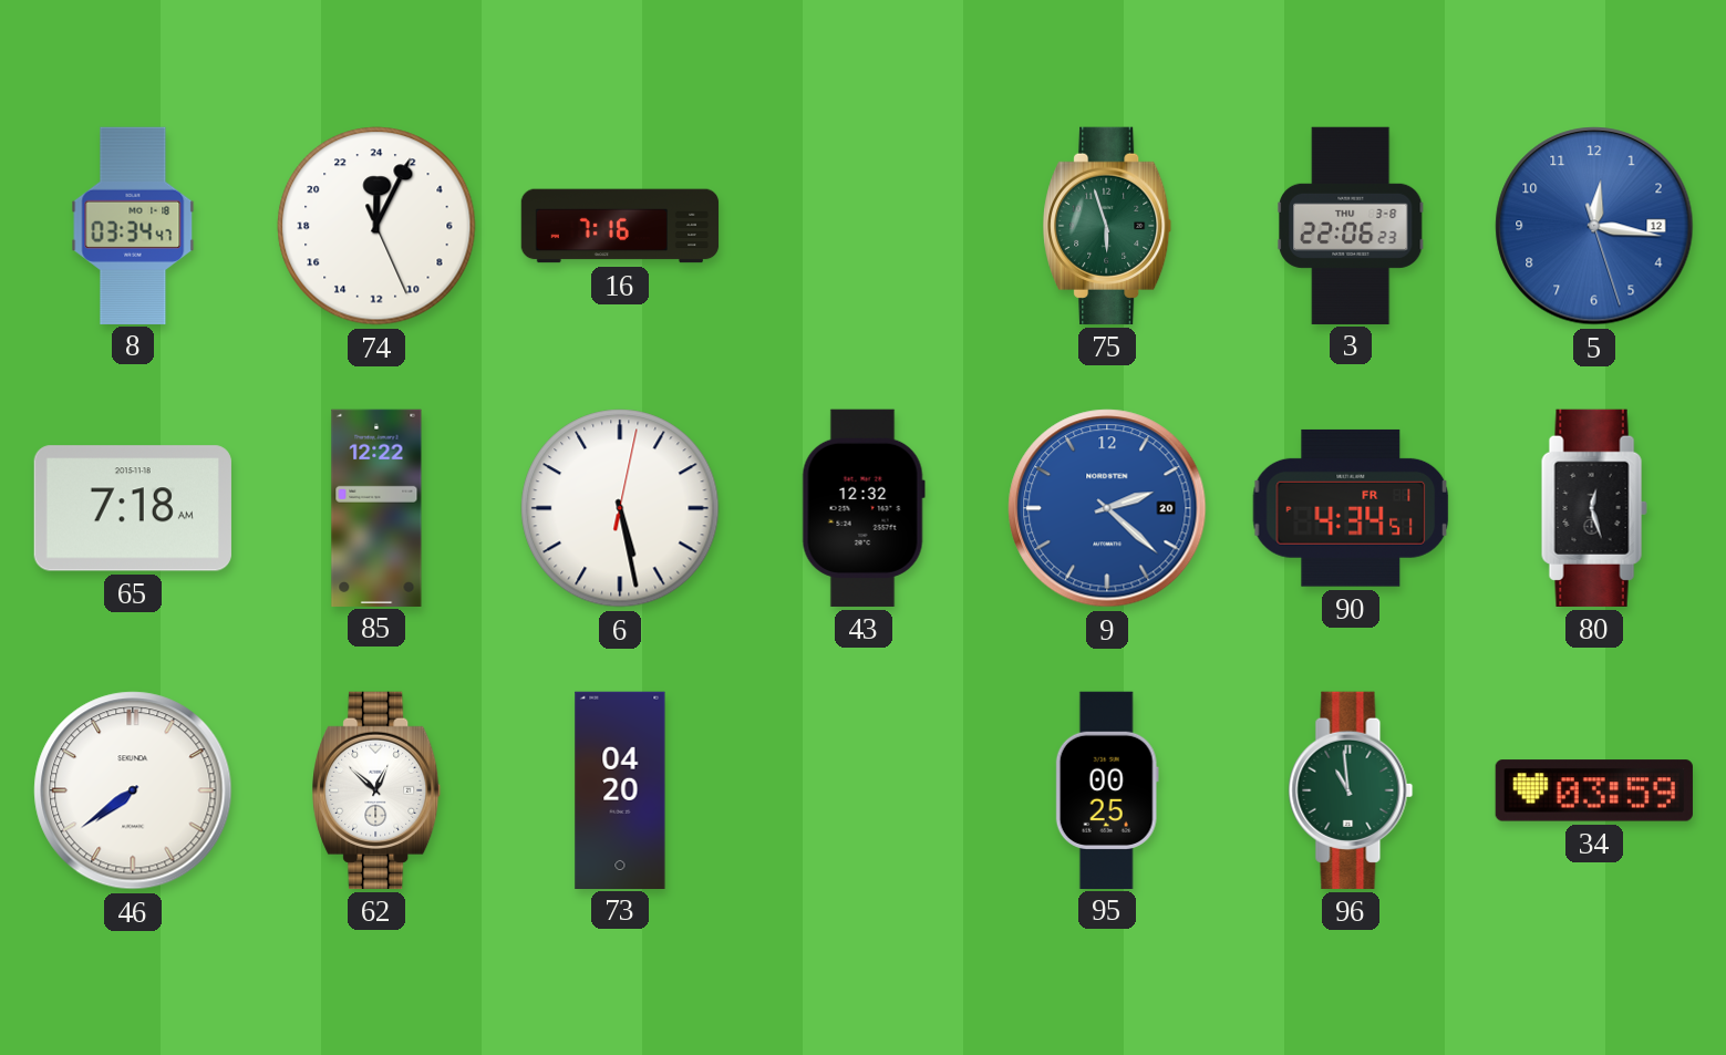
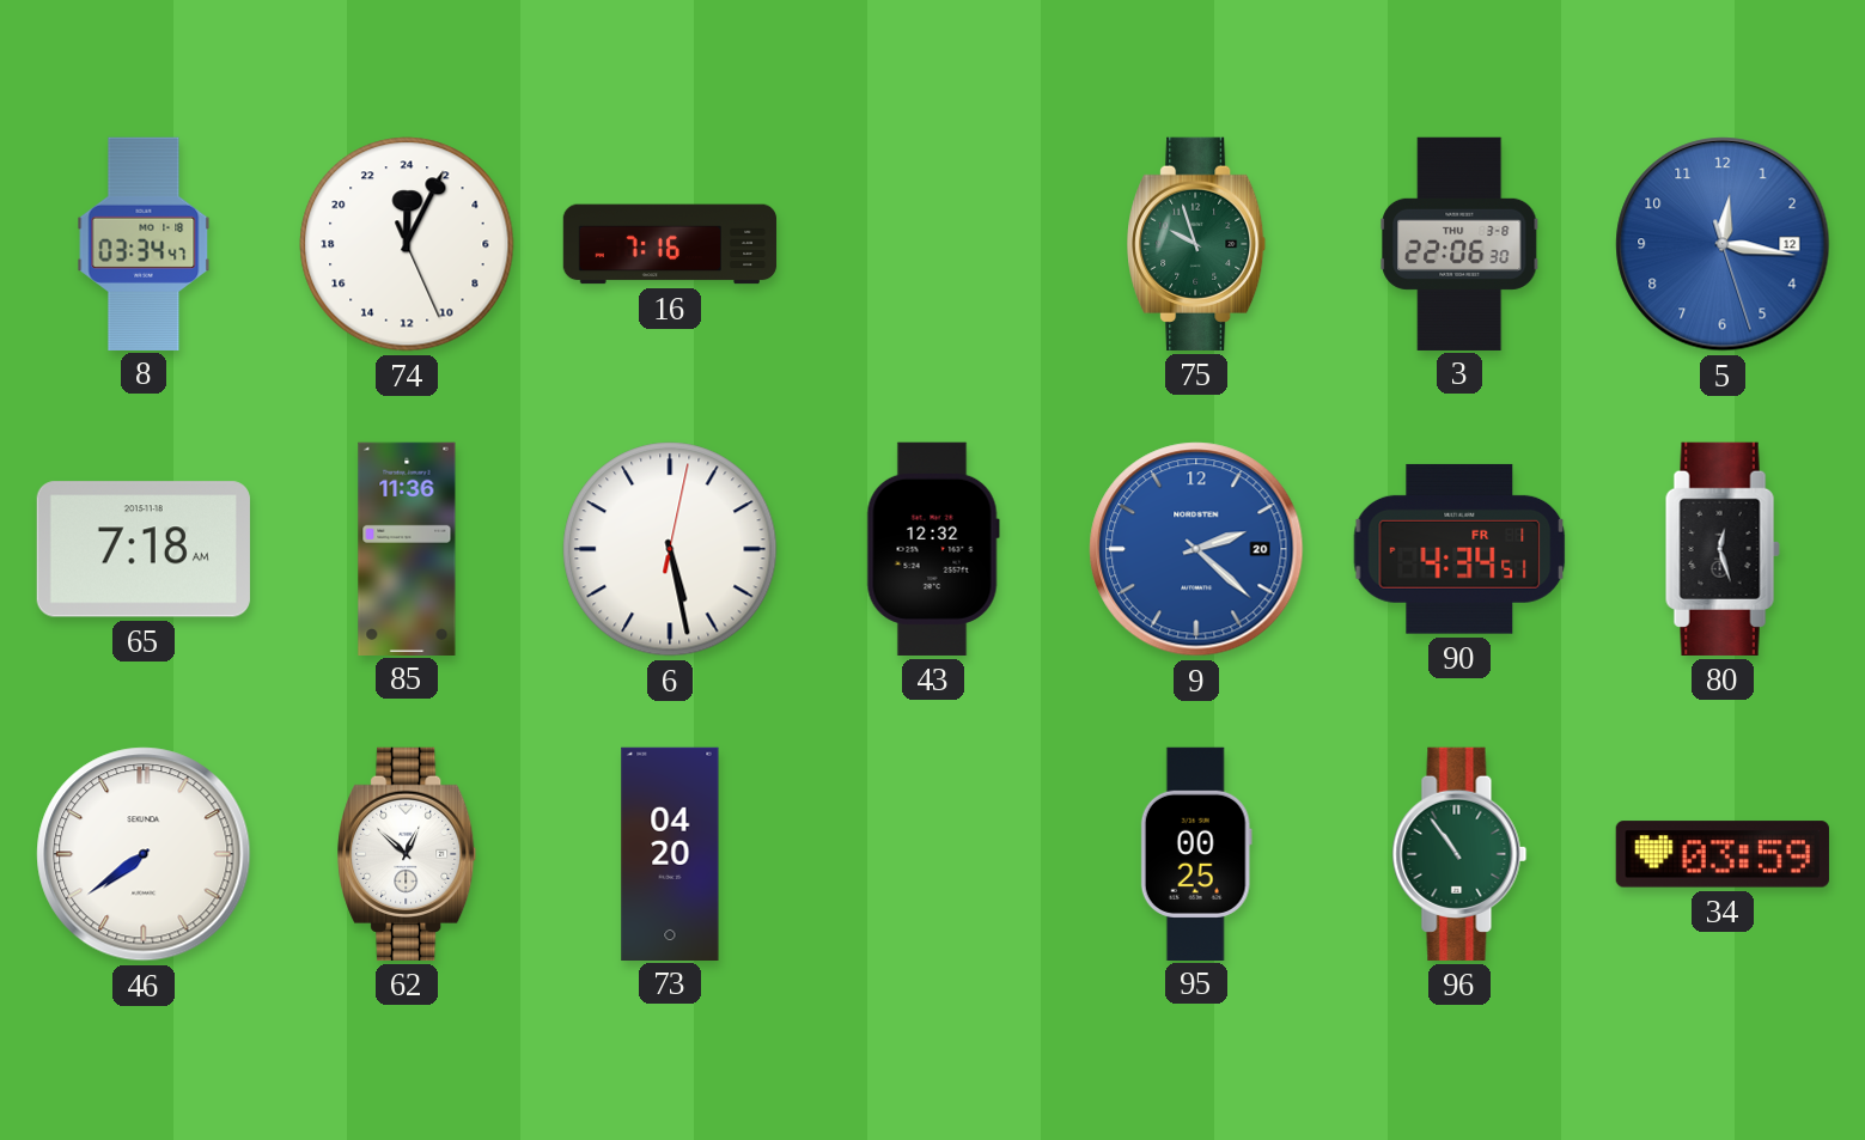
75: 5:57 -> 9:57
3: 22:06:23 -> 22:06:30
85: 12:22 -> 11:36
96: 10:59 -> 10:54
